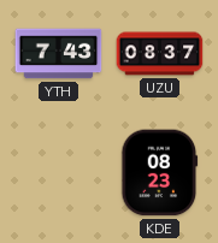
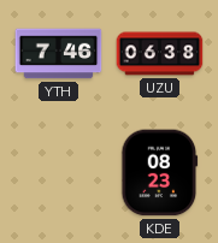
YTH: 7:43 -> 7:46
UZU: 08:37 -> 06:38
